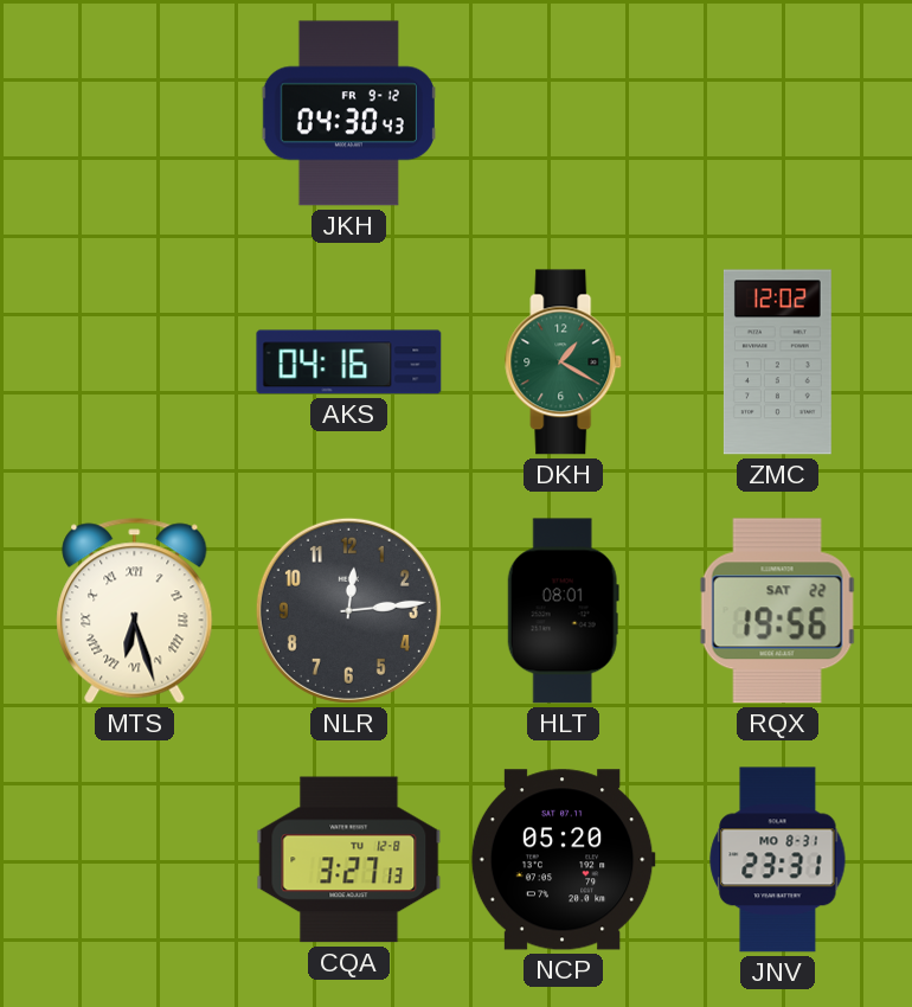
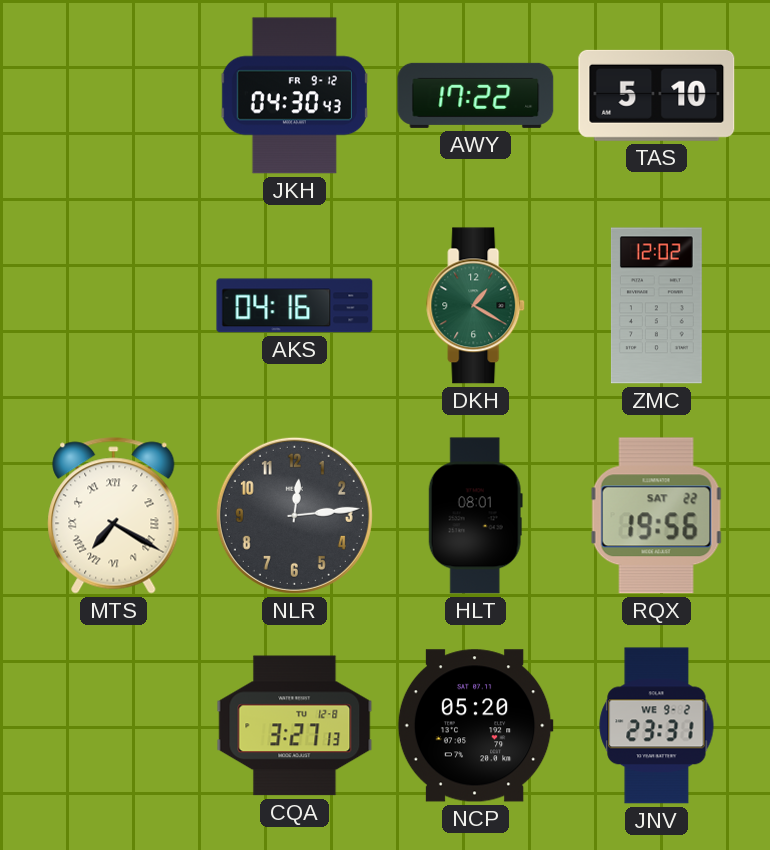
AWY: none -> 17:22
TAS: none -> 5:10
MTS: 6:27 -> 7:20
JNV date: MO 8-31 -> WE 9-2
